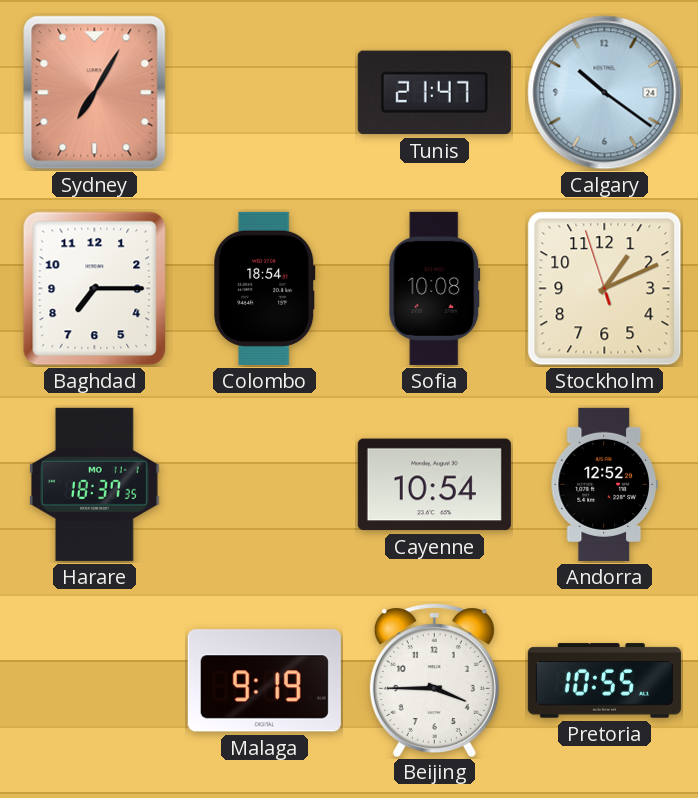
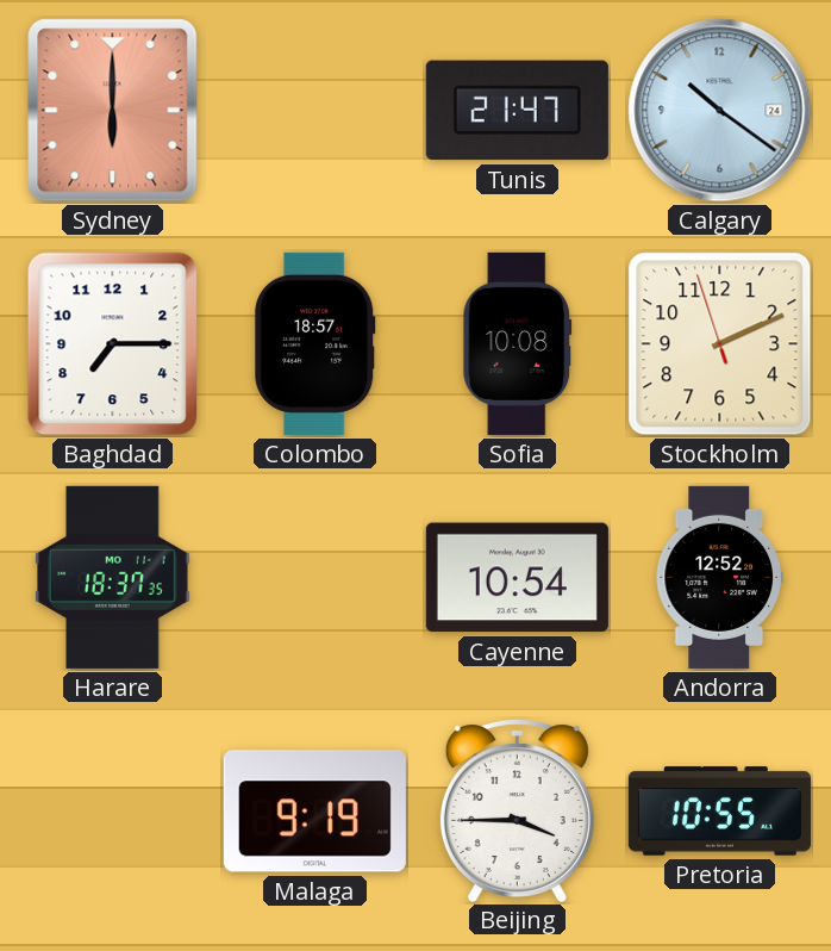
Sydney: 7:05 -> 6:00
Colombo: 18:54 -> 18:57
Stockholm: 1:10 -> 2:10
